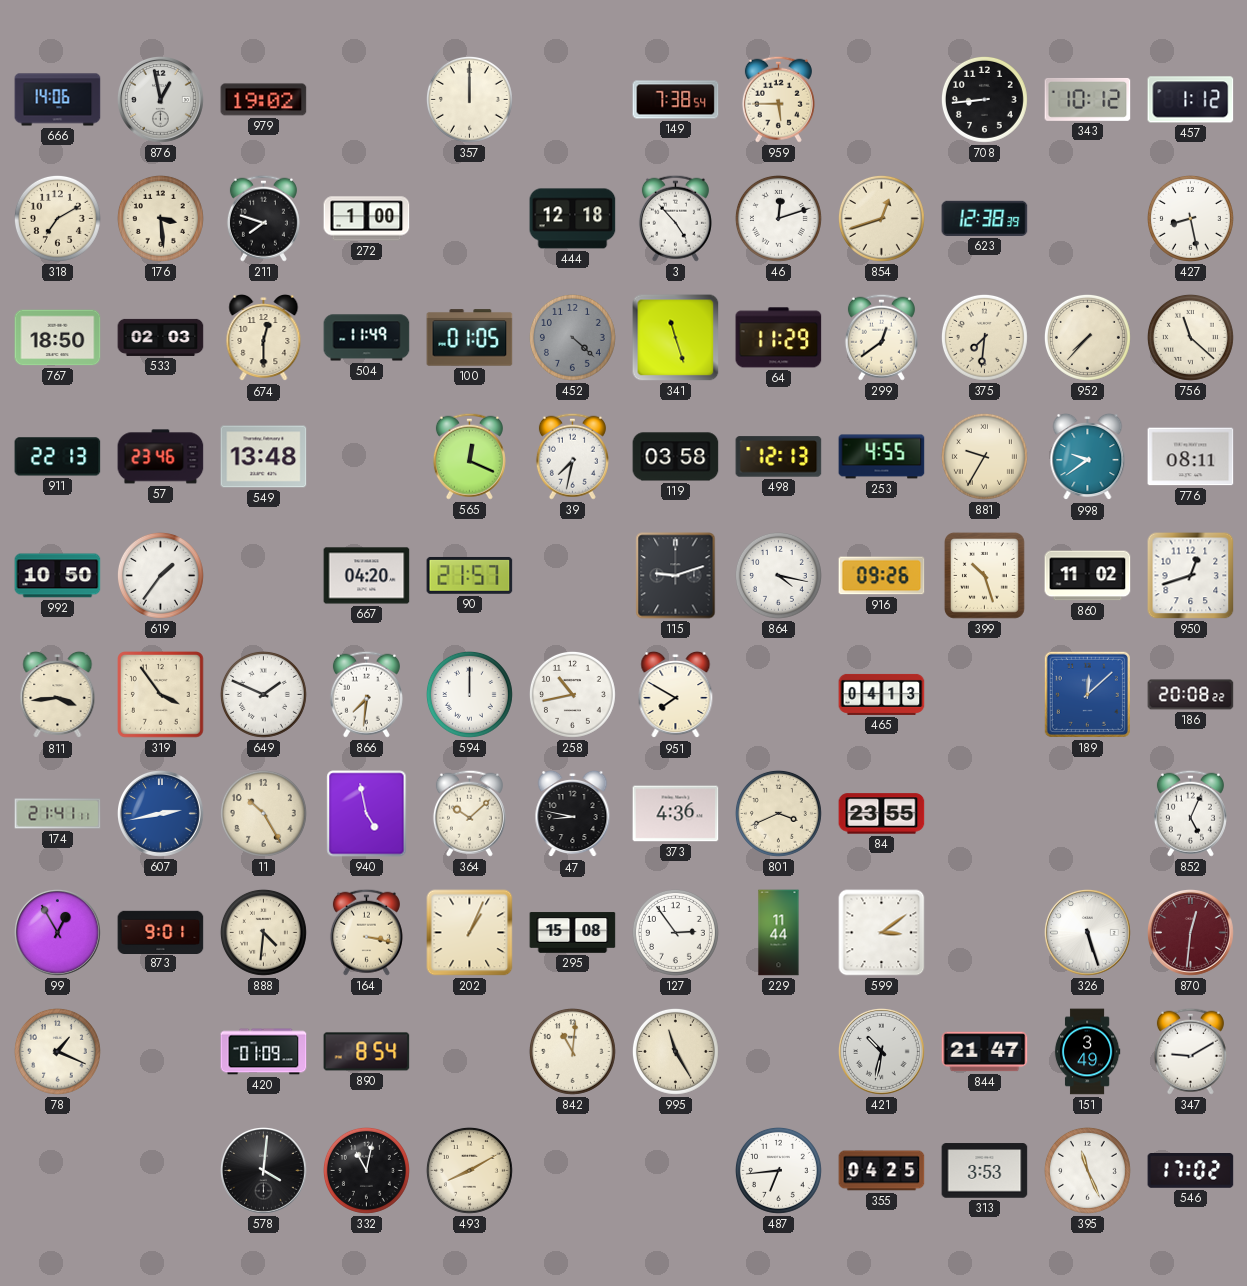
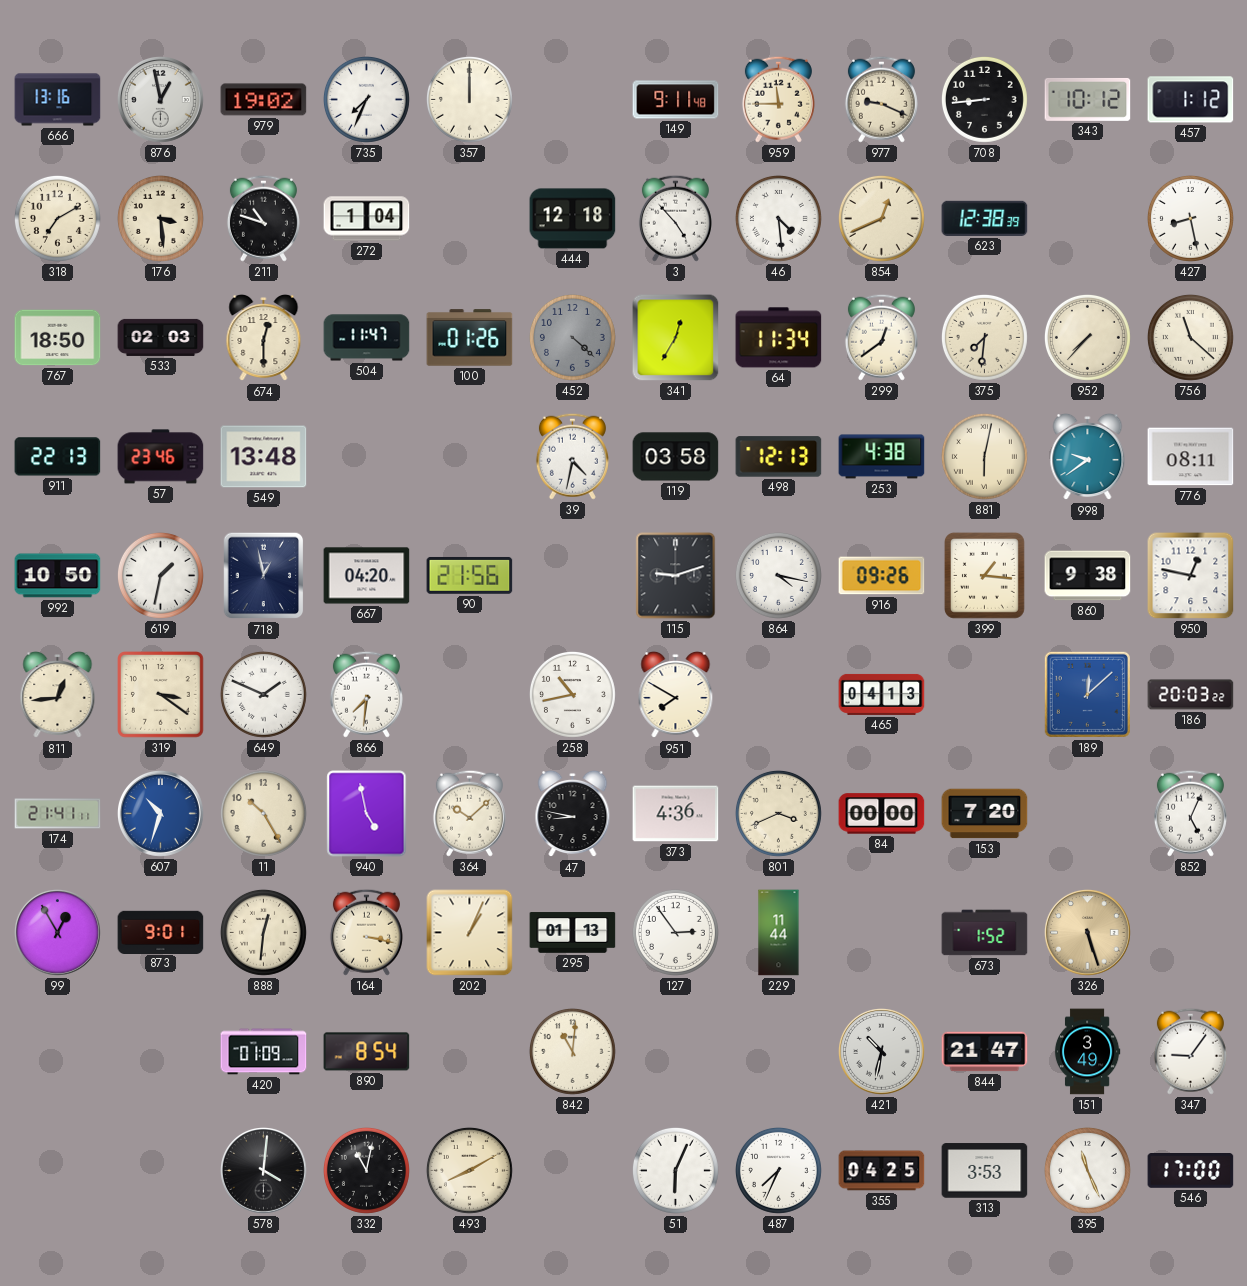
666: 14:06 -> 13:16
735: none -> 7:34
149: 7:38 -> 9:11
959: 5:45 -> 11:45
977: none -> 9:19
211: 7:48 -> 10:48
272: 1:00 -> 1:04
46: 12:12 -> 4:29
854: 12:42 -> 12:41
504: 11:49 -> 11:47
100: 01:05 -> 01:26
341: 11:27 -> 12:35
64: 11:29 -> 11:34
565: 12:19 -> none
39: 7:32 -> 4:32
253: 4:55 -> 4:38
881: 9:35 -> 6:02
619: 1:36 -> 1:32
718: none -> 12:58
90: 21:57 -> 21:56
399: 10:27 -> 1:16
860: 11:02 -> 9:38
950: 12:42 -> 12:47
811: 3:44 -> 12:44
319: 3:54 -> 3:21
594: 12:00 -> none
186: 20:08 -> 20:03
607: 2:43 -> 10:33
84: 23:55 -> 00:00
153: none -> 7:20
888: 4:31 -> 12:31
295: 15:08 -> 01:13
599: 3:09 -> none
673: none -> 1:52
326 dial: white -> champagne
870: 12:31 -> none
78: 1:19 -> none
995: 11:25 -> none
347: 9:10 -> 9:06
51: none -> 6:04
487: 6:44 -> 7:34
546: 17:02 -> 17:00
